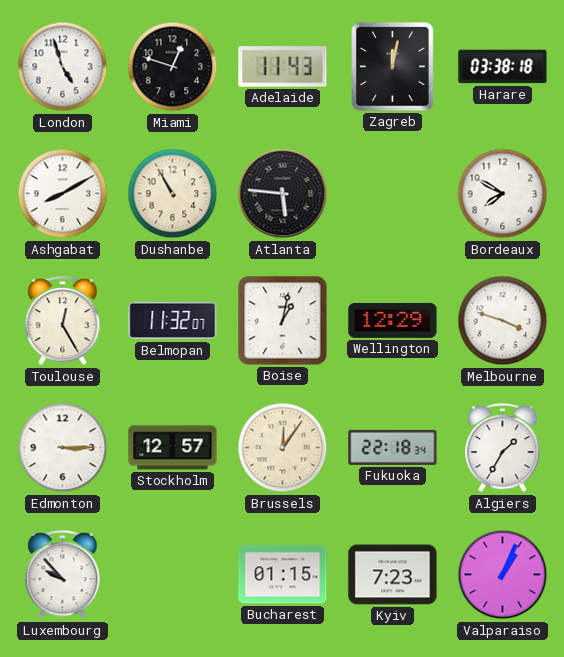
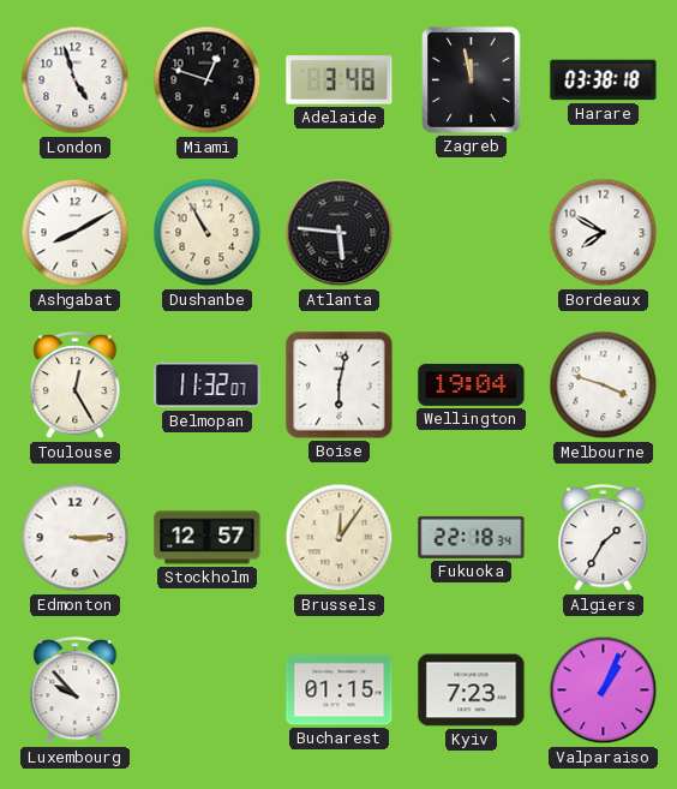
Adelaide: 11:43 -> 3:48
Zagreb: 12:02 -> 11:58
Boise: 1:02 -> 6:02
Wellington: 12:29 -> 19:04
